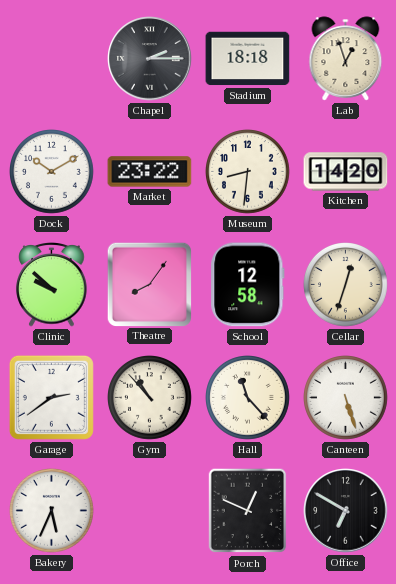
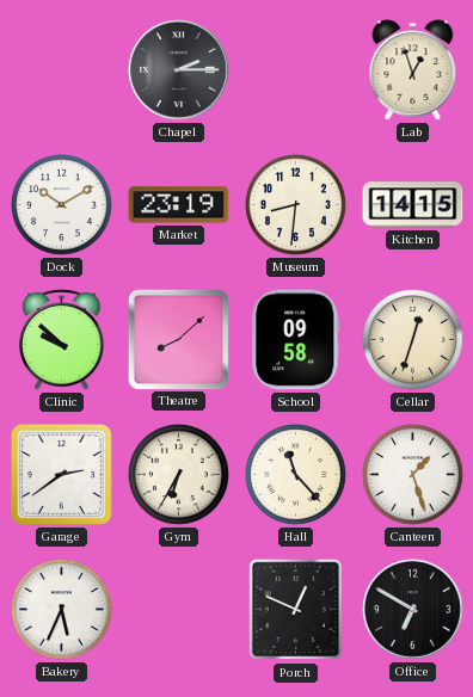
Stadium: 18:18 -> none
Market: 23:22 -> 23:19
Kitchen: 14:20 -> 14:15
Theatre: 8:06 -> 8:08
School: 12:58 -> 09:58
Gym: 10:53 -> 6:35
Canteen: 5:27 -> 1:27
